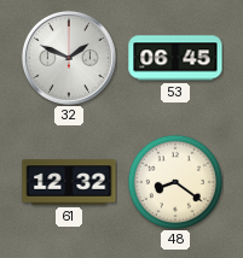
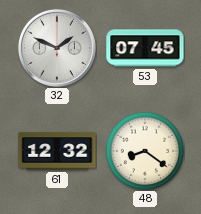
53: 06:45 -> 07:45
